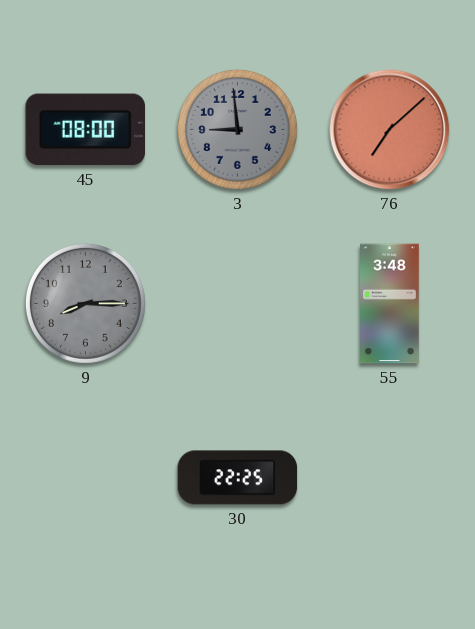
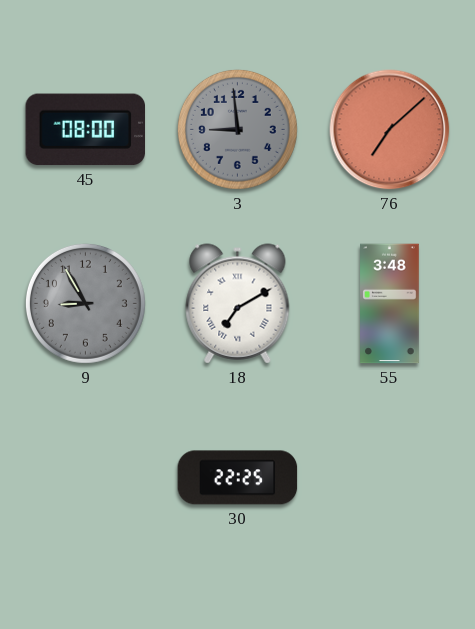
9: 8:15 -> 8:55
18: none -> 7:10
